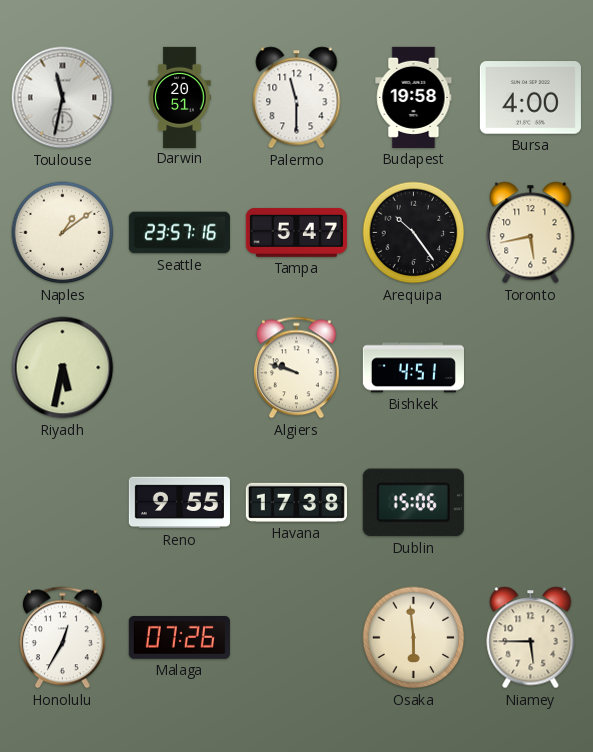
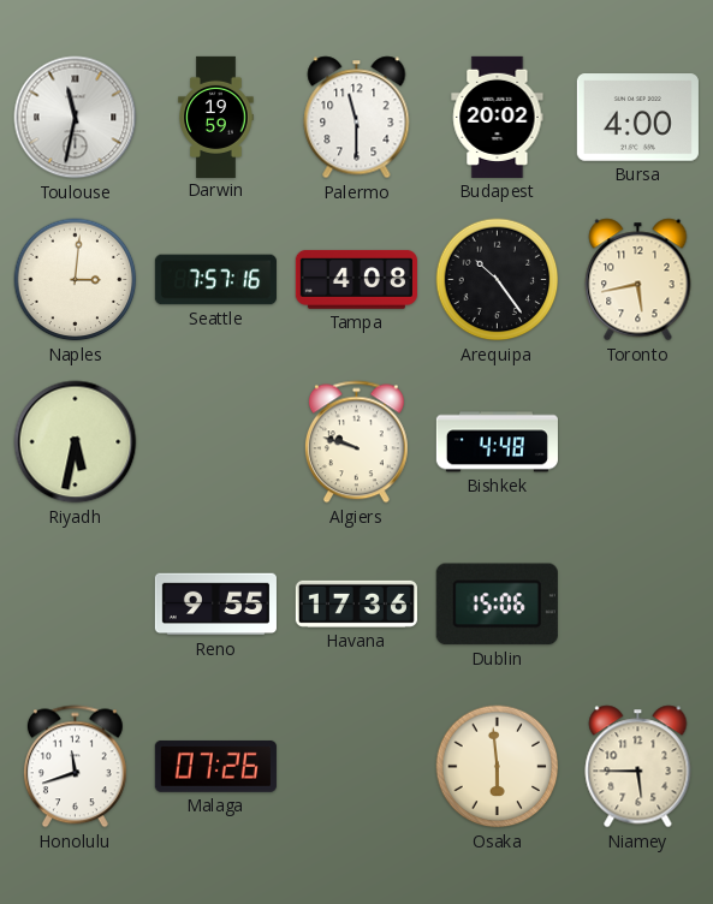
Darwin: 20:51 -> 19:59
Budapest: 19:58 -> 20:02
Naples: 1:09 -> 3:01
Seattle: 23:57 -> 7:57
Tampa: 5:47 -> 4:08
Bishkek: 4:51 -> 4:48
Havana: 17:38 -> 17:36
Honolulu: 12:35 -> 11:42
